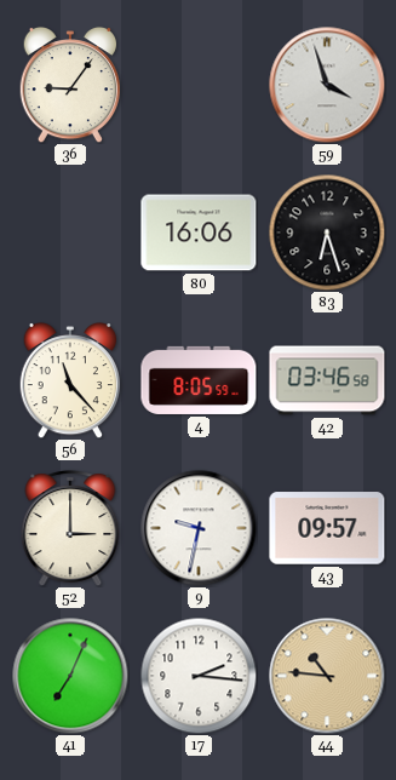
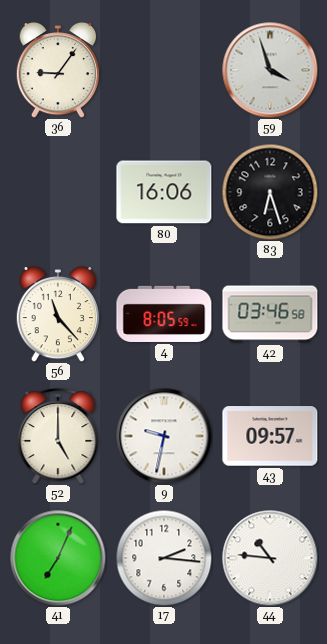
52: 3:00 -> 5:00
44 dial: champagne -> white
